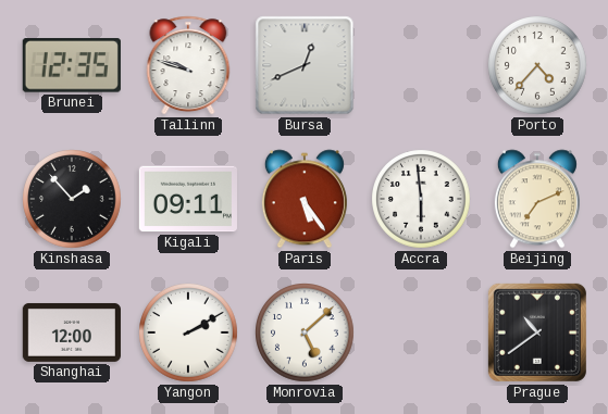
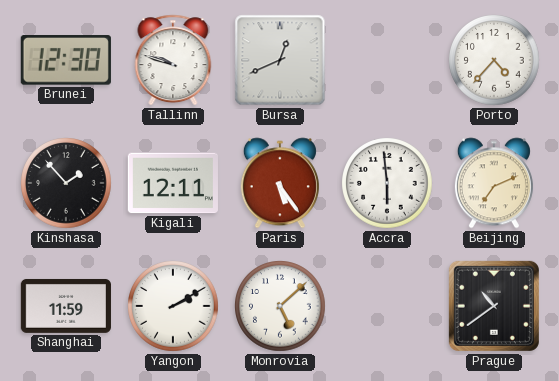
Brunei: 12:35 -> 12:30
Kigali: 09:11 -> 12:11
Shanghai: 12:00 -> 11:59
